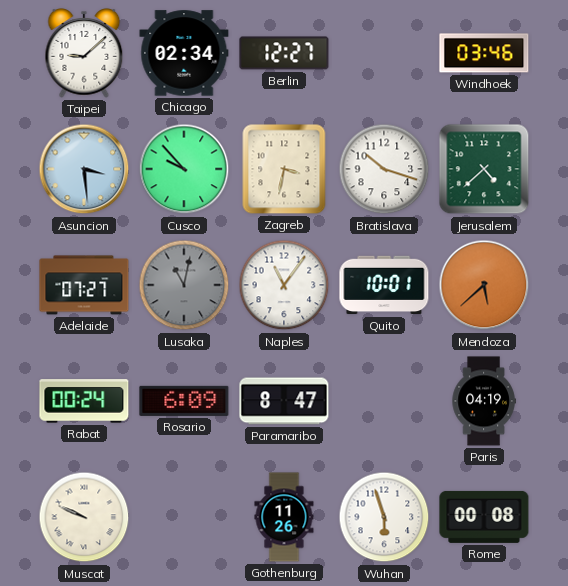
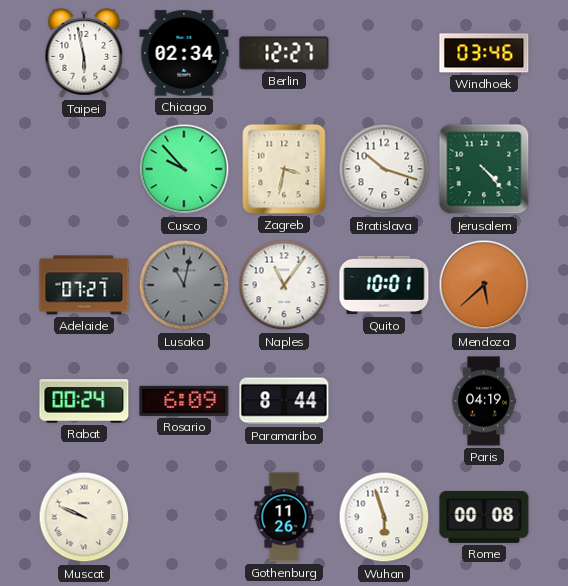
Taipei: 9:08 -> 5:58
Asuncion: 3:29 -> none
Jerusalem: 4:38 -> 4:23
Paramaribo: 8:47 -> 8:44
